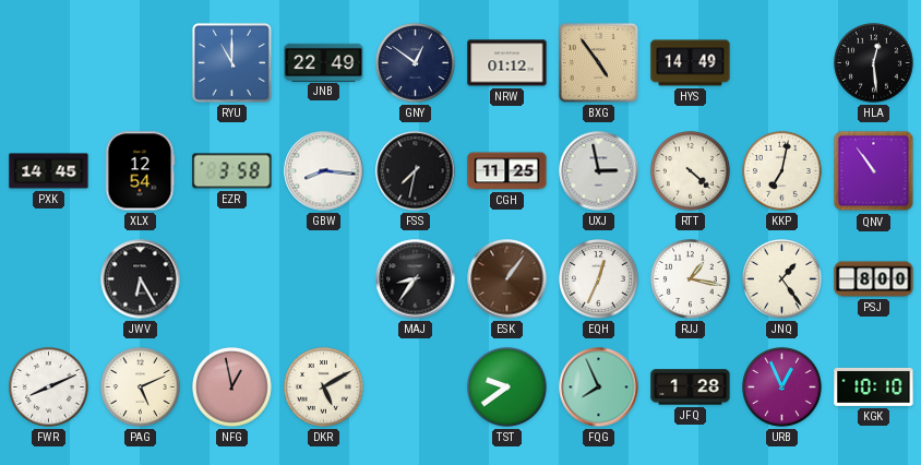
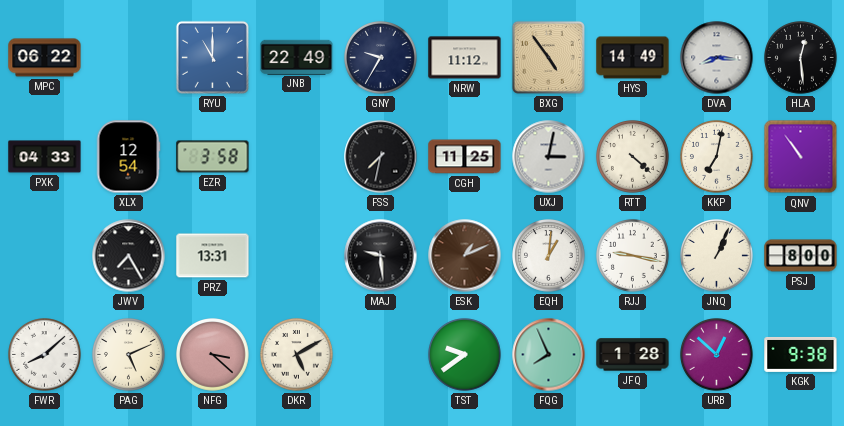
MPC: none -> 06:22
GNY: 12:51 -> 9:35
NRW: 01:12 -> 11:12
DVA: none -> 8:16
PXK: 14:45 -> 04:33
GBW: 8:16 -> none
UXJ: 2:58 -> 3:02
JWV: 6:25 -> 7:25
PRZ: none -> 13:31
MAJ: 8:36 -> 9:29
ESK: 1:06 -> 1:11
EQH: 12:34 -> 1:01
RJJ: 1:17 -> 9:17
JNQ: 1:24 -> 1:04
FWR: 8:11 -> 8:08
NFG: 12:58 -> 3:22
URB: 12:56 -> 12:52
KGK: 10:10 -> 9:38
